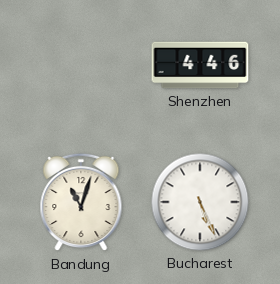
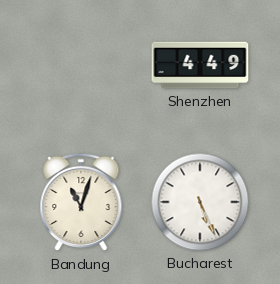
Shenzhen: 4:46 -> 4:49
